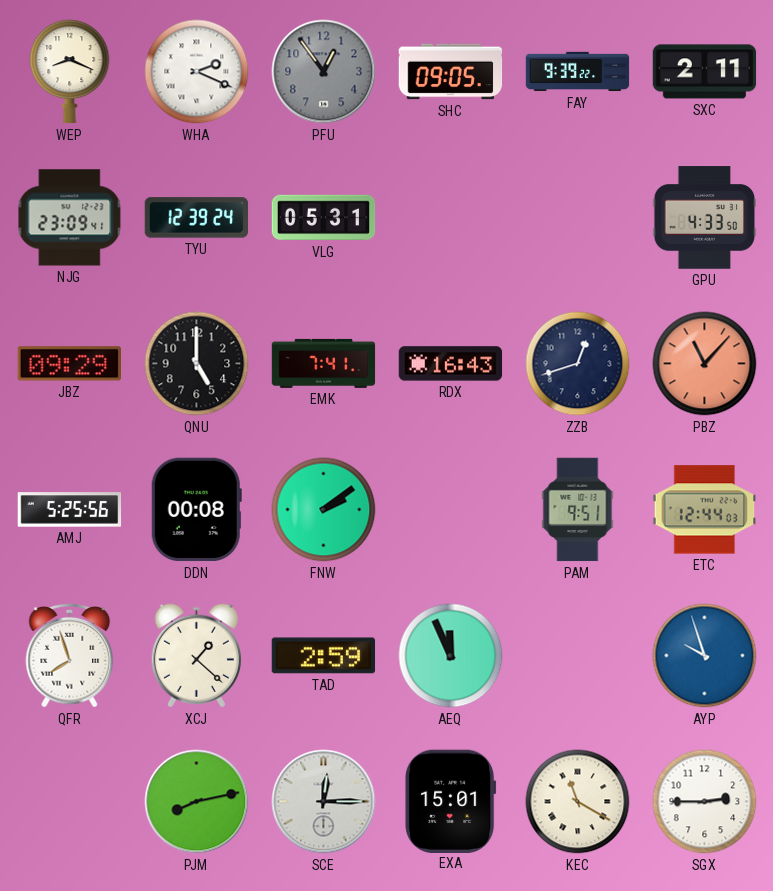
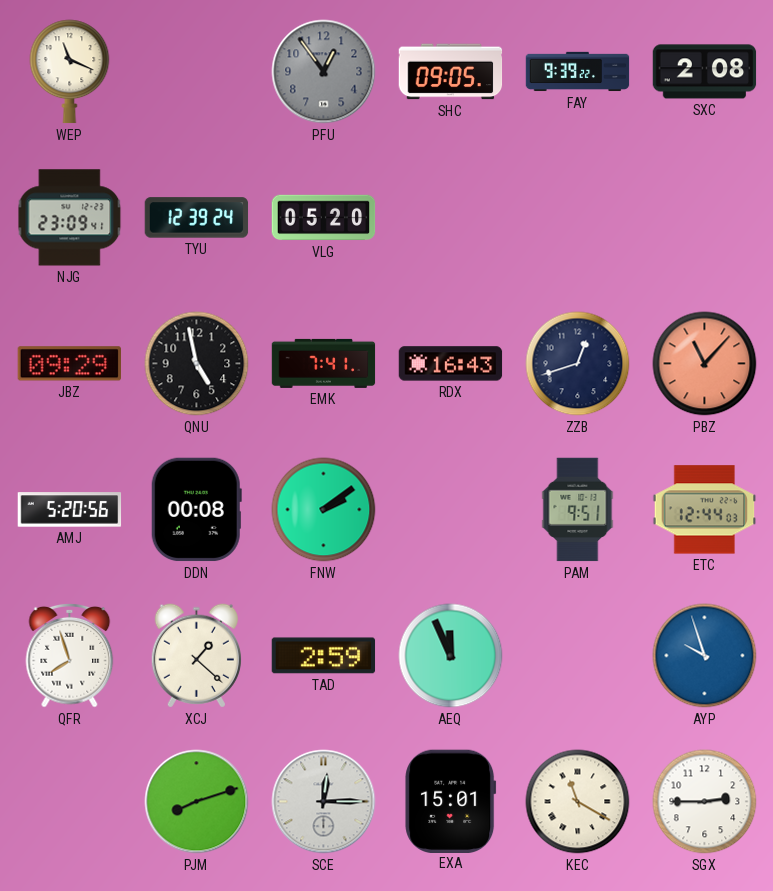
WEP: 8:19 -> 11:19
WHA: 2:19 -> none
SXC: 2:11 -> 2:08
VLG: 05:31 -> 05:20
GPU: 4:33 -> none
QNU: 5:00 -> 4:58
AMJ: 5:25 -> 5:20
PJM: 8:13 -> 8:12
